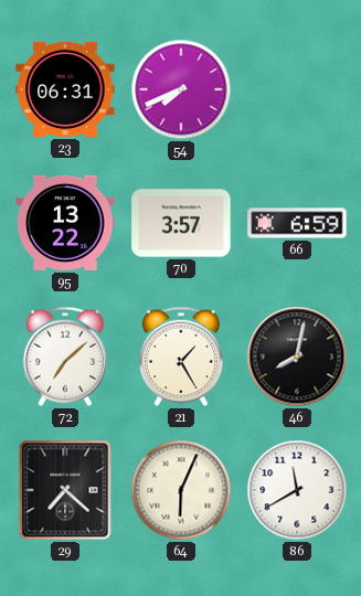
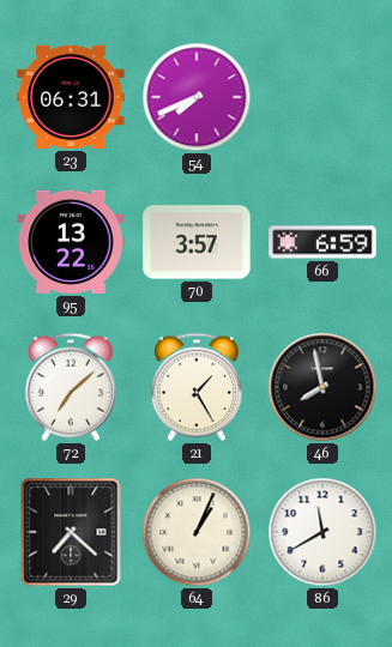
46: 8:02 -> 7:58
64: 6:04 -> 1:04
